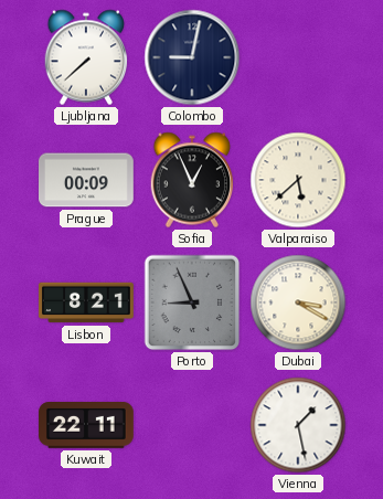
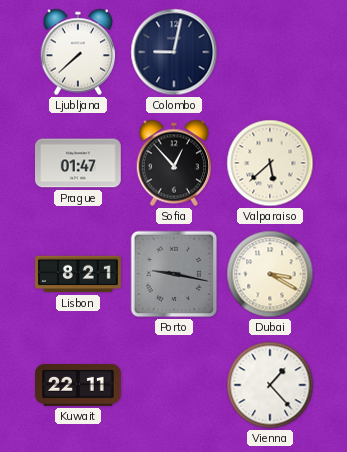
Prague: 00:09 -> 01:47
Sofia: 12:56 -> 12:53
Porto: 8:56 -> 9:17
Vienna: 1:28 -> 1:23
